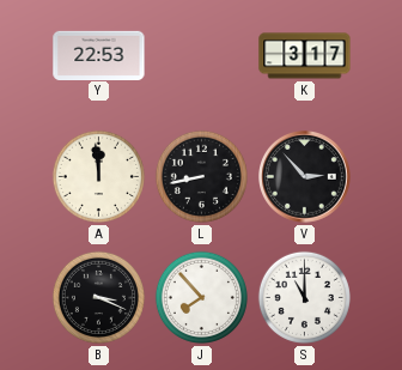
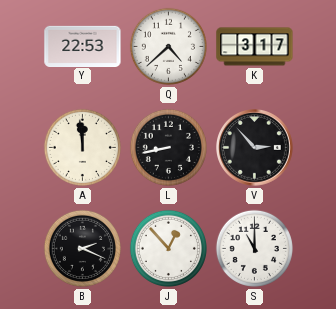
Q: none -> 4:38
B: 3:19 -> 2:19
J: 7:53 -> 12:53
